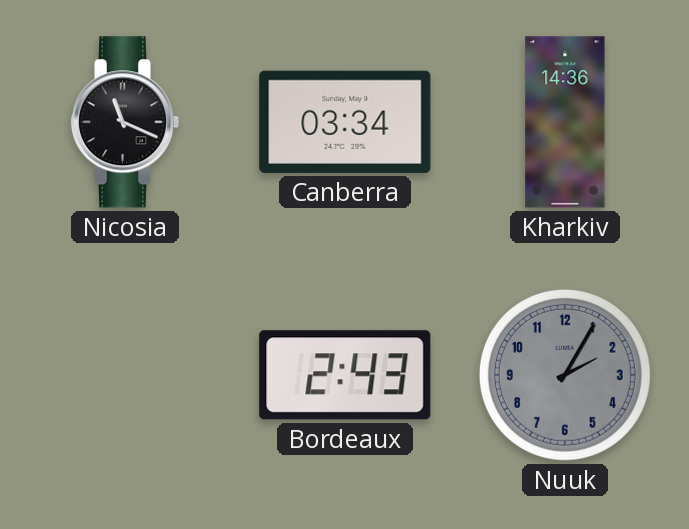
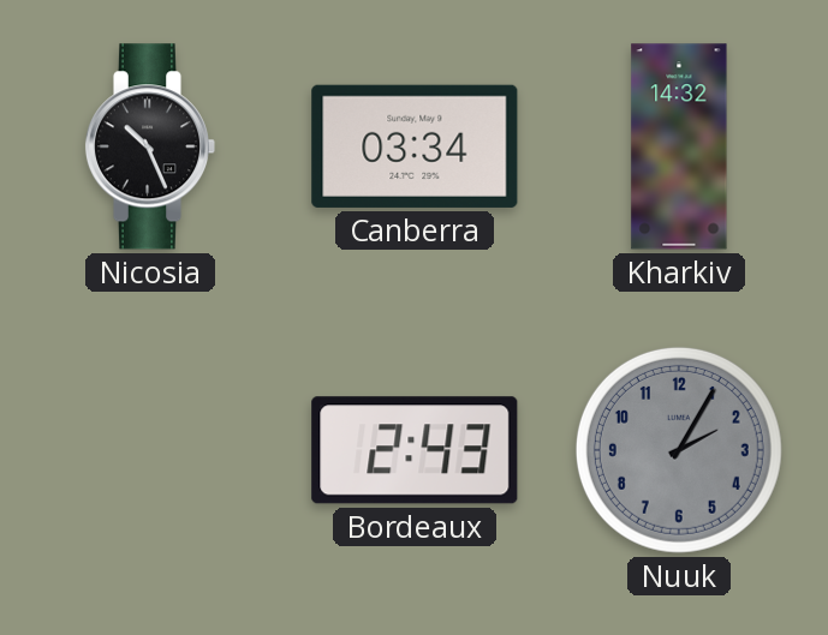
Nicosia: 11:19 -> 10:26
Kharkiv: 14:36 -> 14:32
